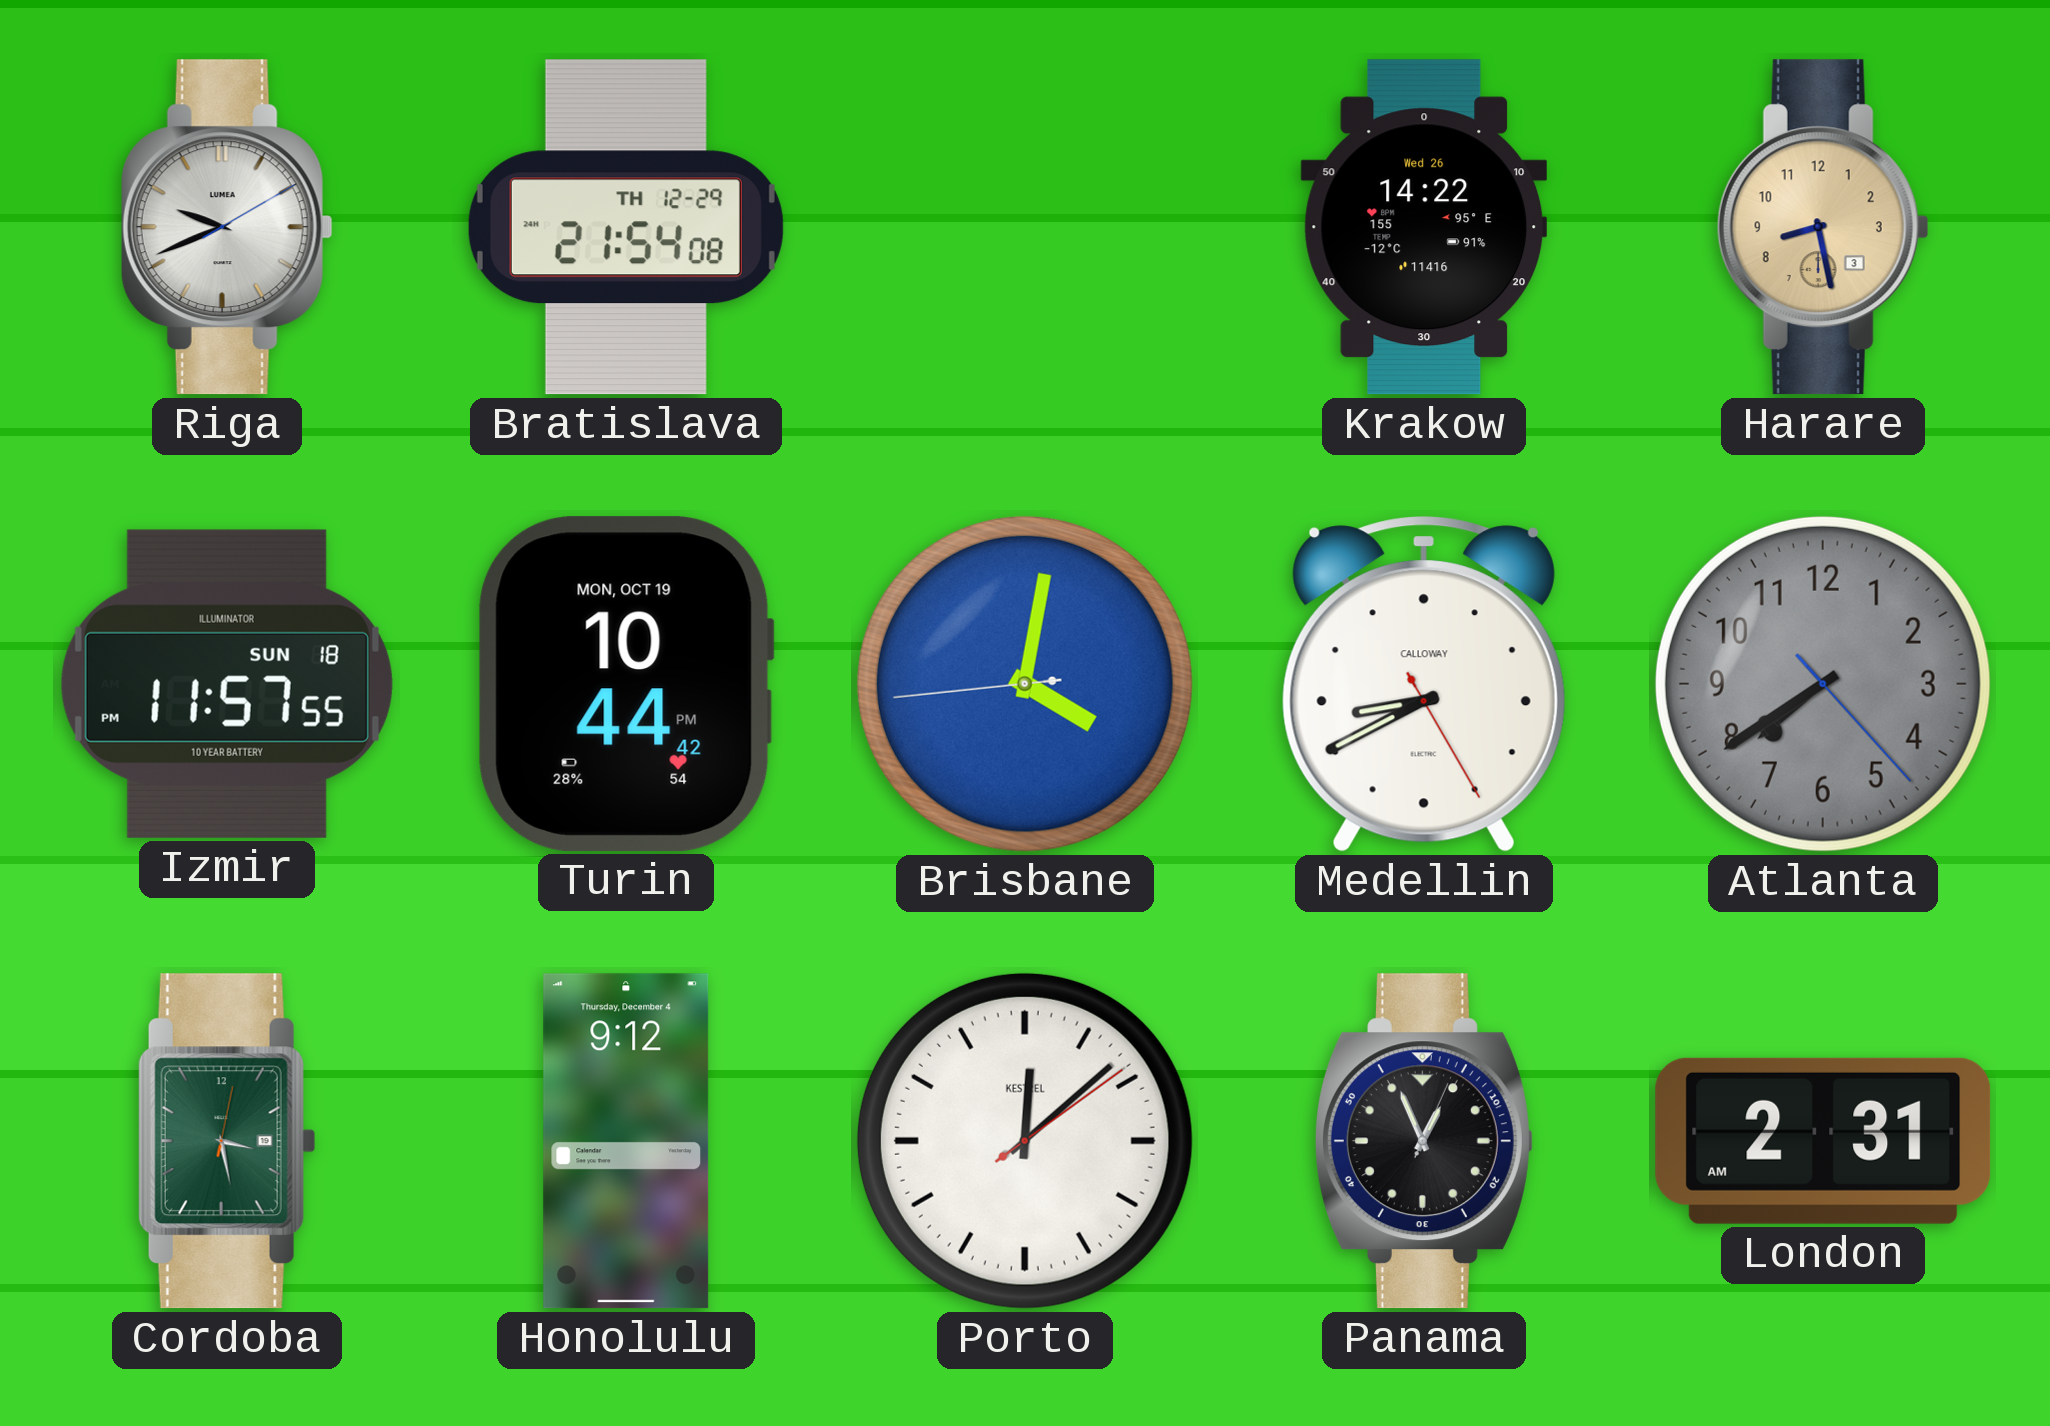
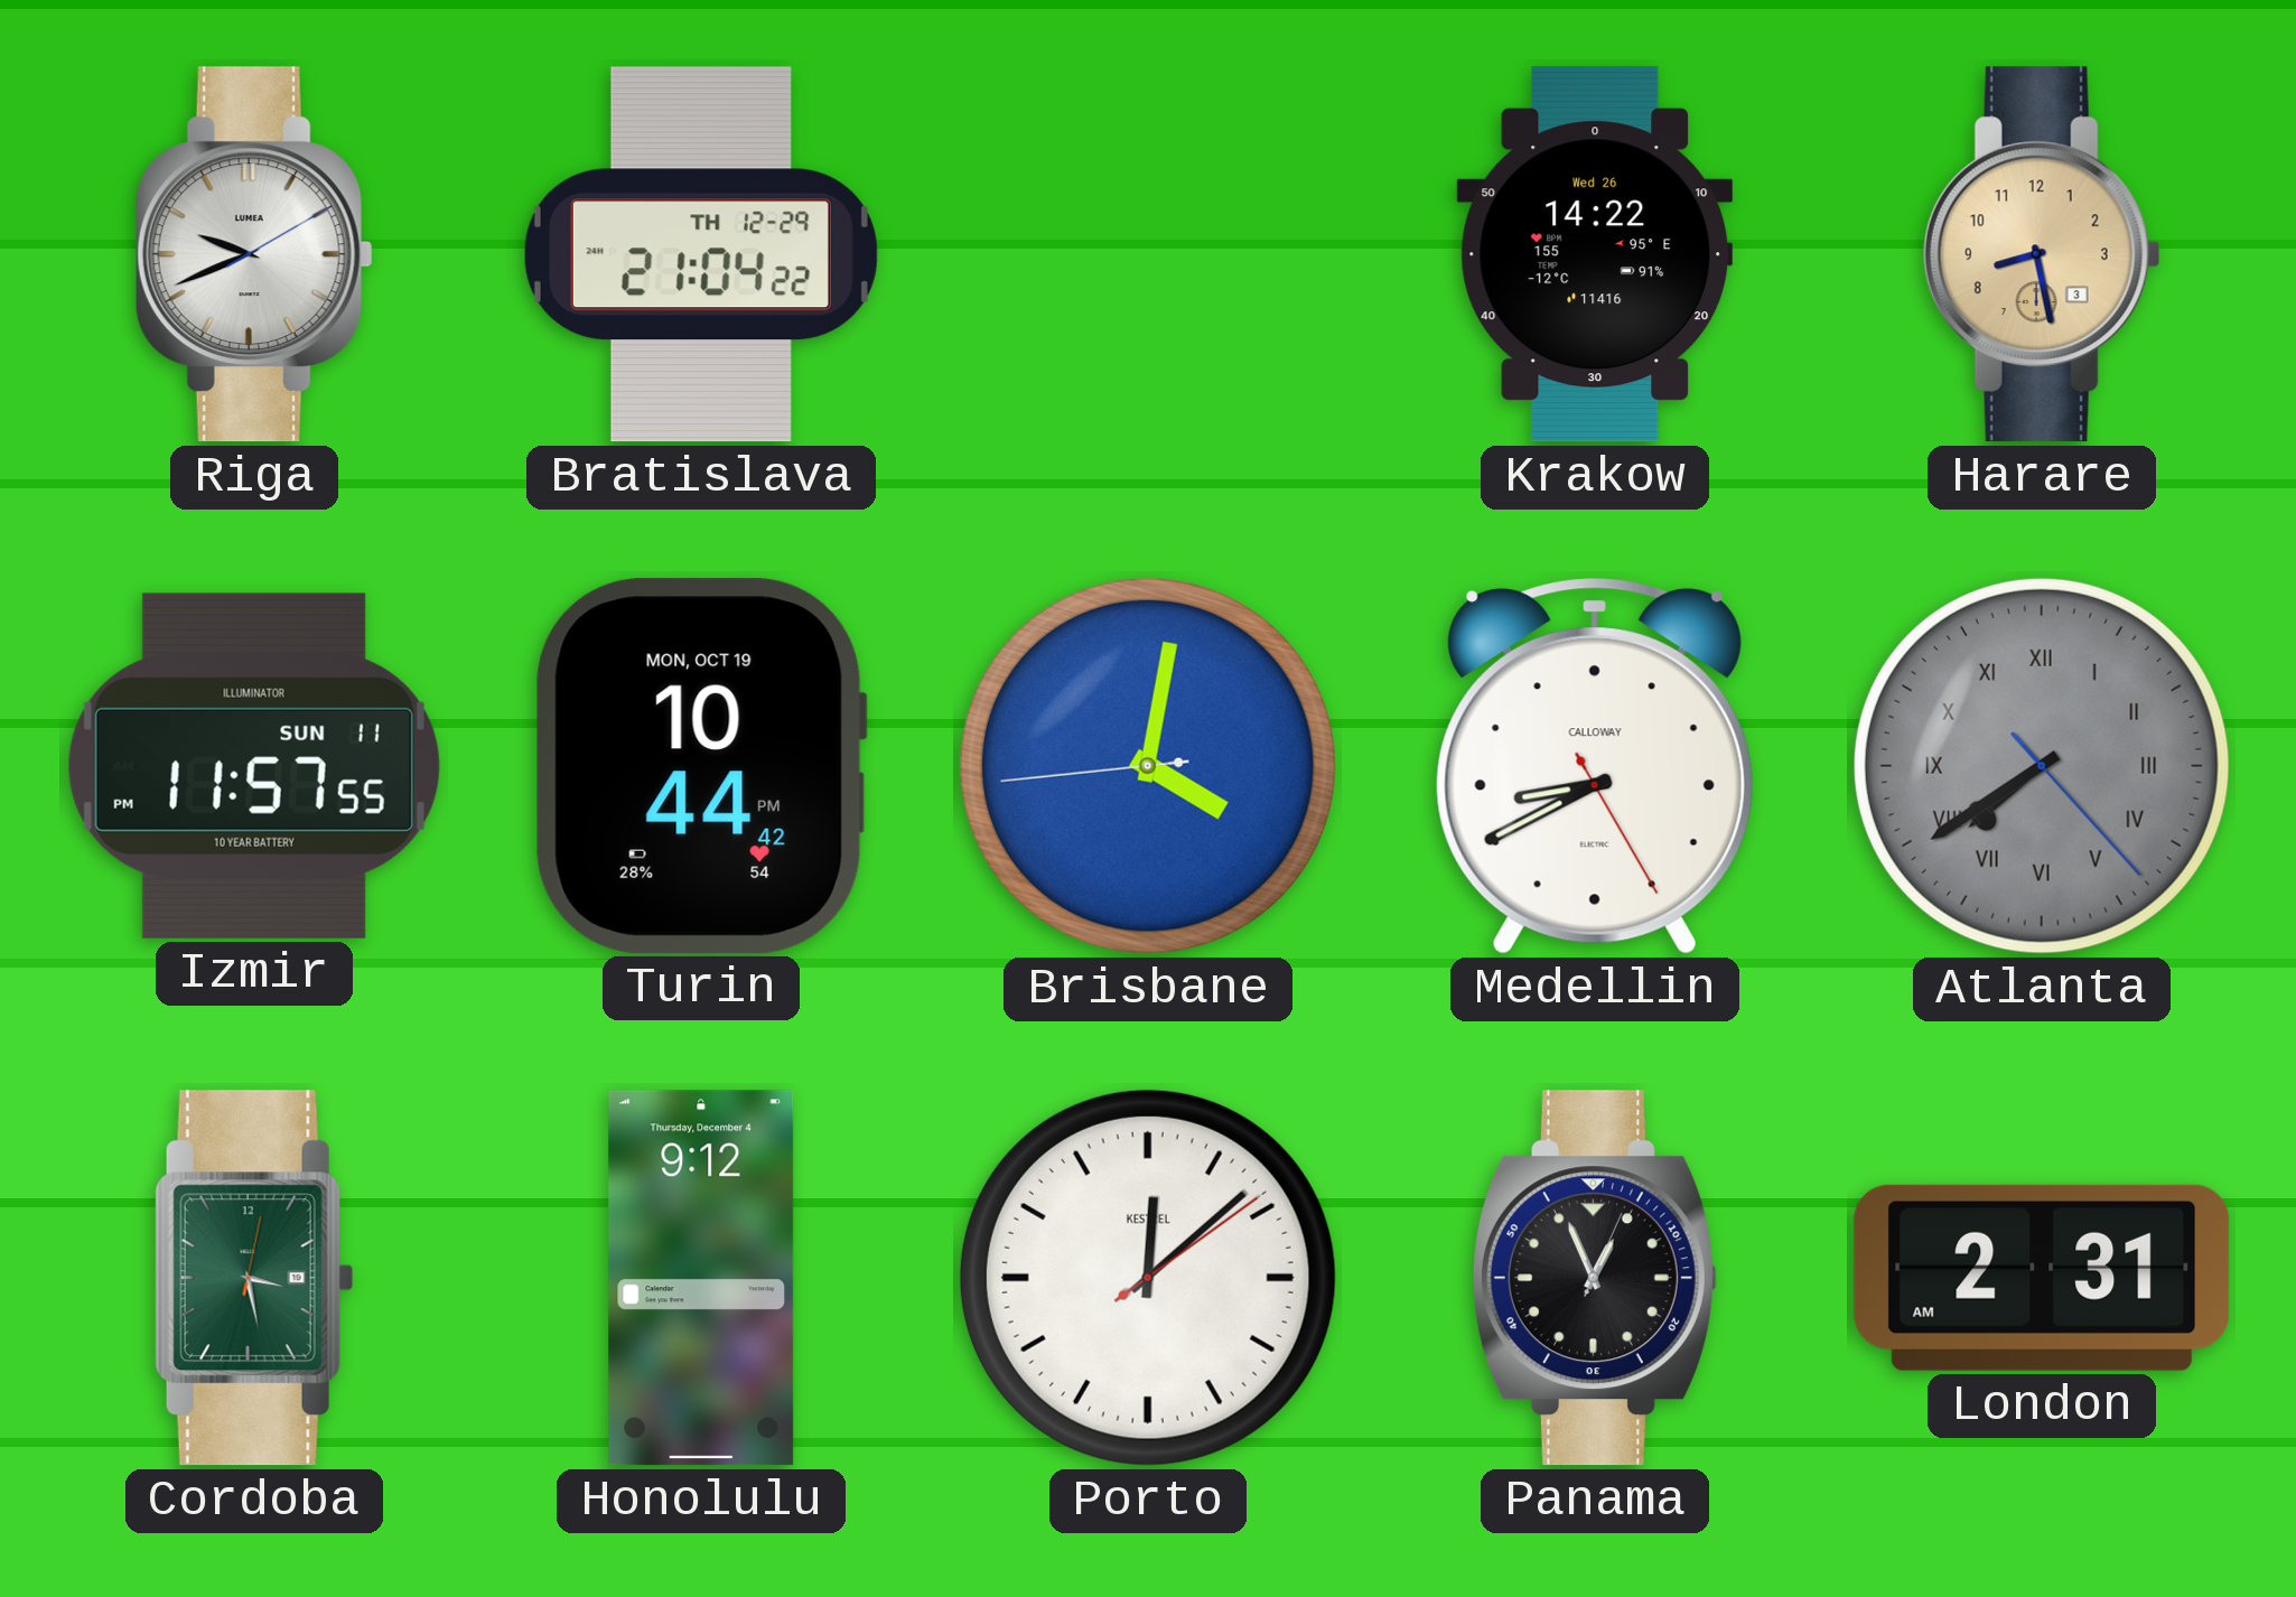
Bratislava: 21:54 -> 21:04
Izmir date: SUN 18 -> SUN 11
Atlanta numerals: Arabic -> Roman
